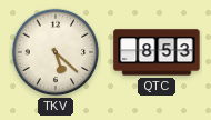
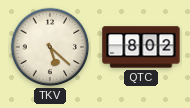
QTC: 8:53 -> 8:02
